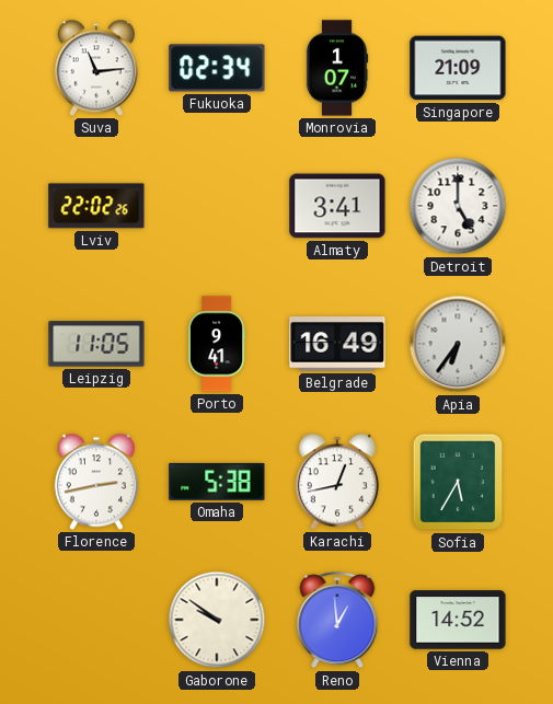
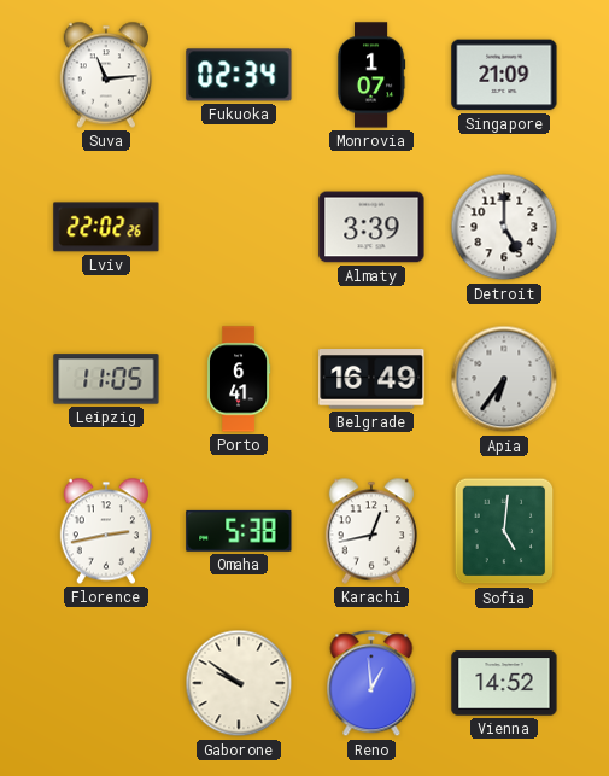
Almaty: 3:41 -> 3:39
Porto: 9:41 -> 6:41
Sofia: 5:35 -> 5:01
